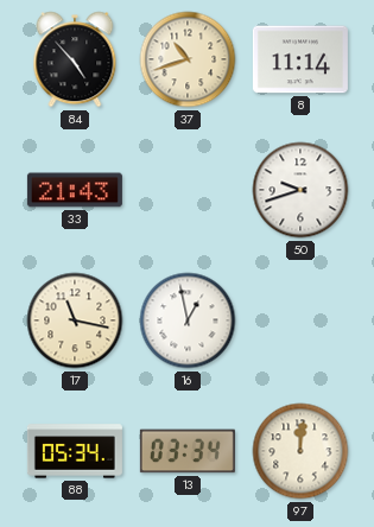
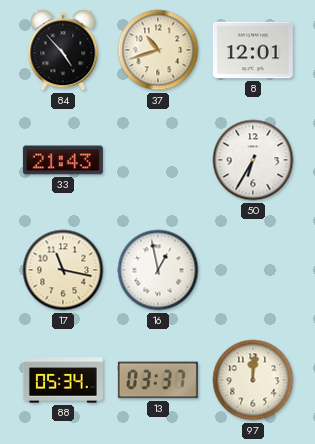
8: 11:14 -> 12:01
50: 9:42 -> 6:35
13: 03:34 -> 03:37
